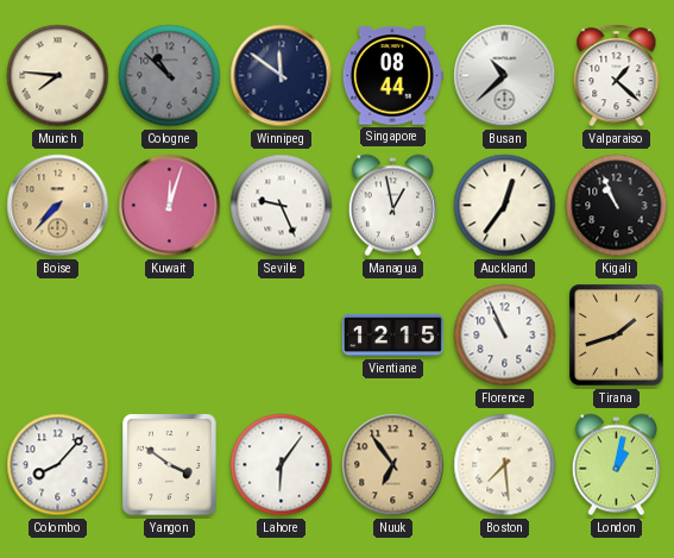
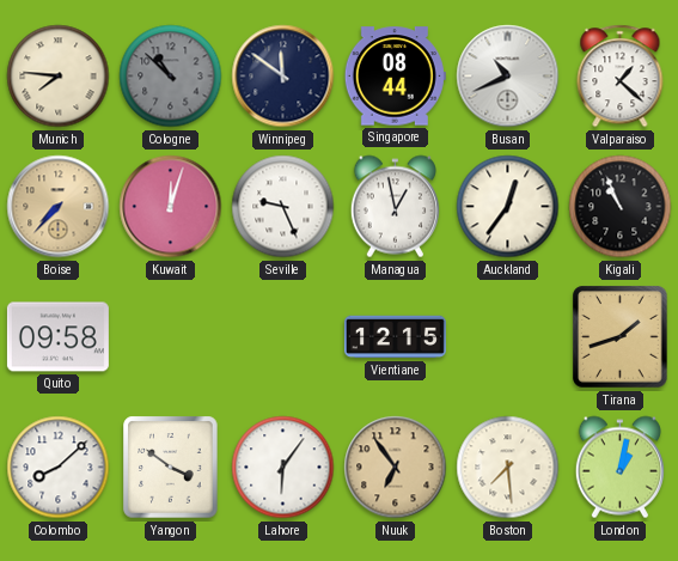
Busan: 10:38 -> 10:41
Quito: none -> 09:58
Florence: 10:56 -> none
Colombo: 8:07 -> 8:08
